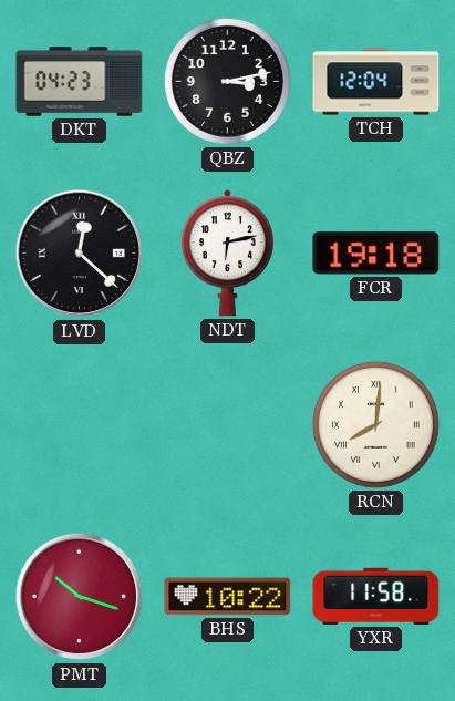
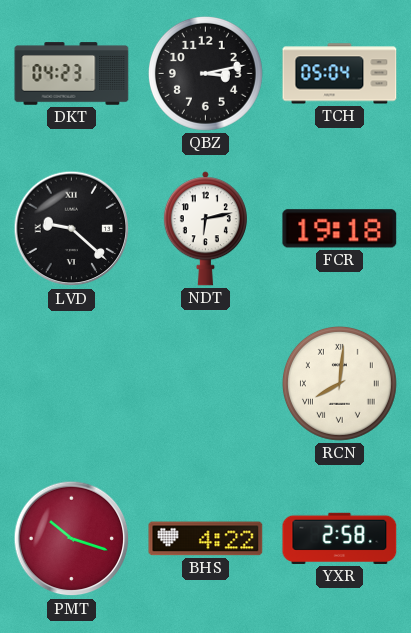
TCH: 12:04 -> 05:04
LVD: 12:22 -> 9:22
BHS: 10:22 -> 4:22
YXR: 11:58 -> 2:58
